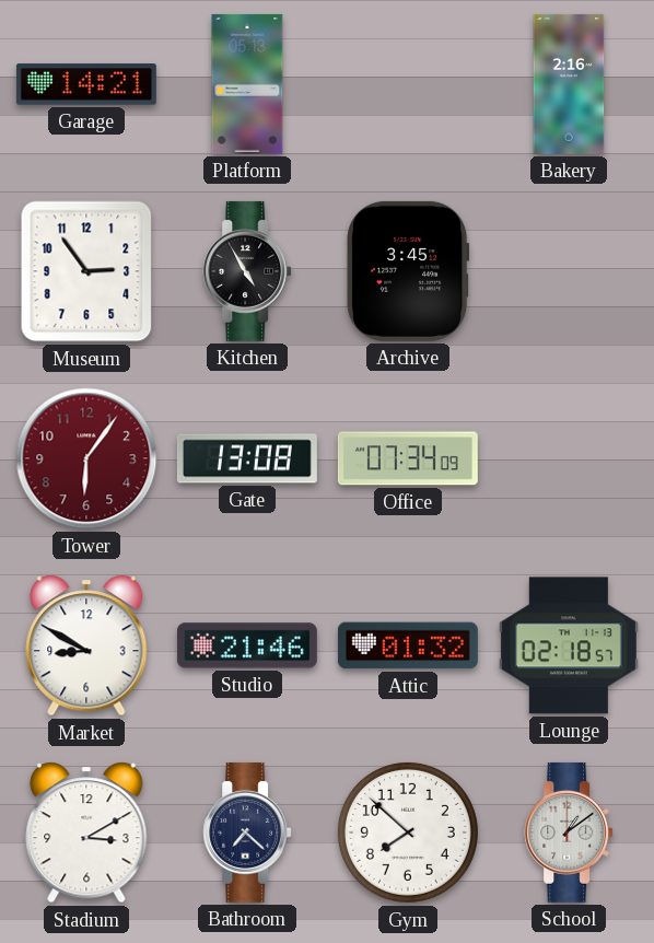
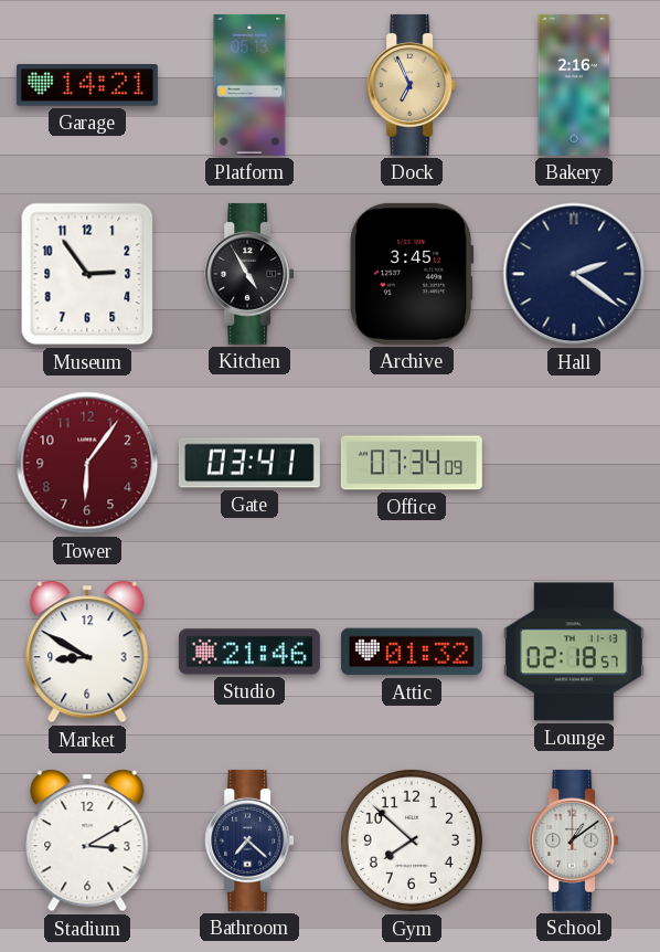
Dock: none -> 6:56
Hall: none -> 2:21
Gate: 13:08 -> 03:41
